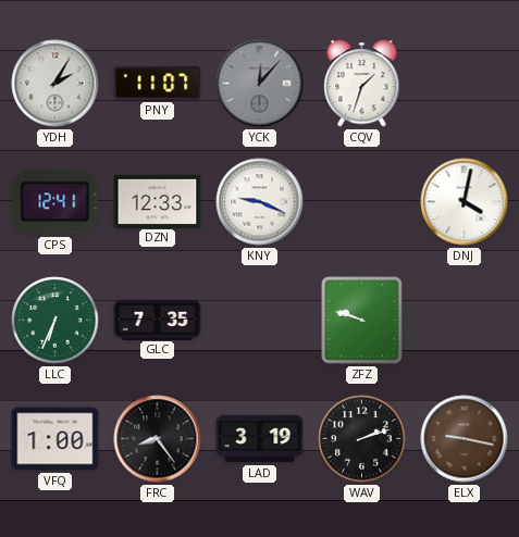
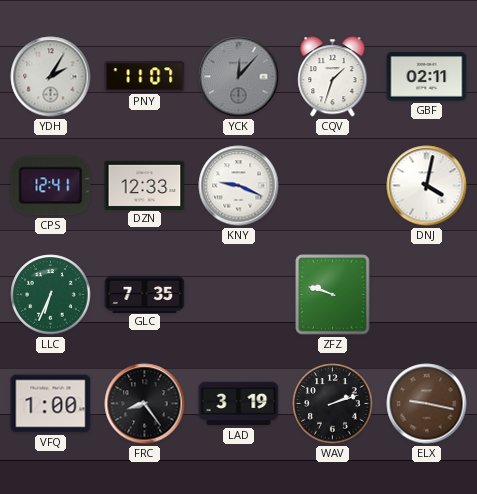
GBF: none -> 02:11
